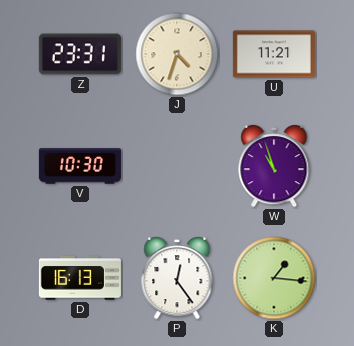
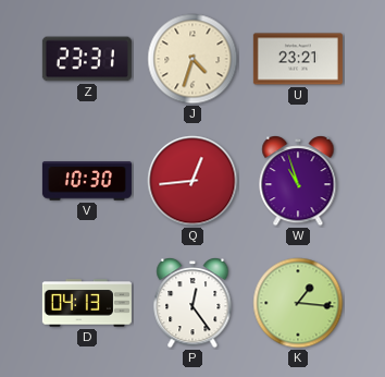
U: 11:21 -> 23:21
Q: none -> 12:44
D: 16:13 -> 04:13
